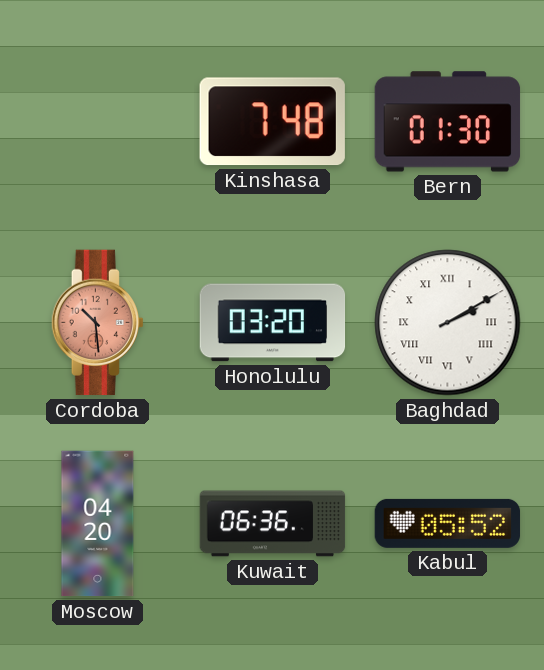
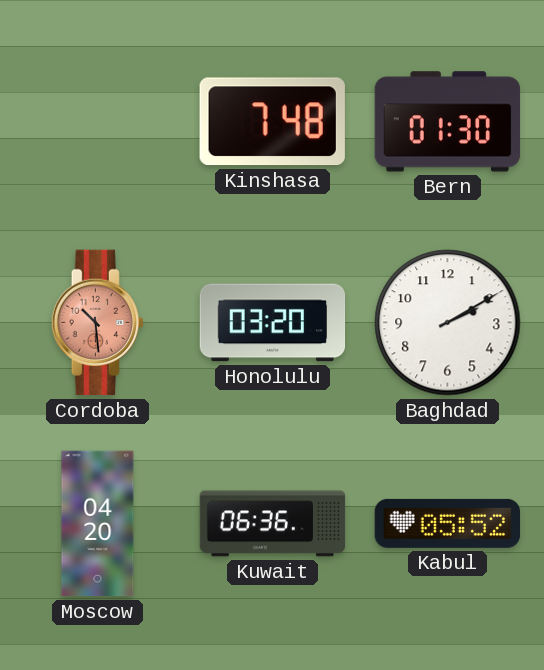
Baghdad numerals: Roman -> Arabic
